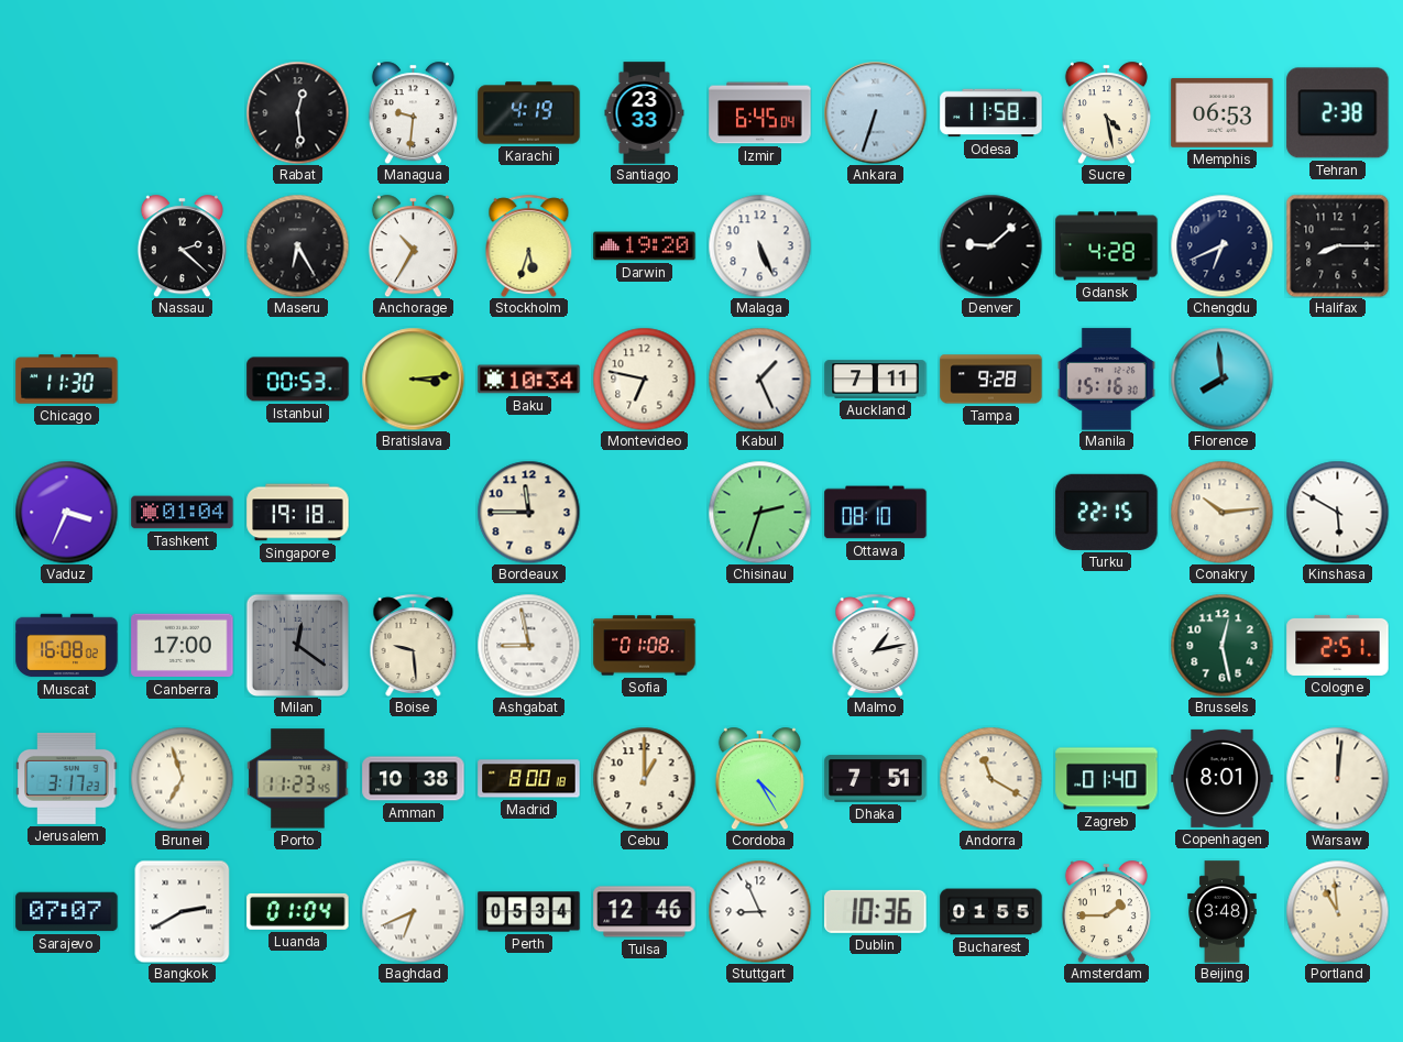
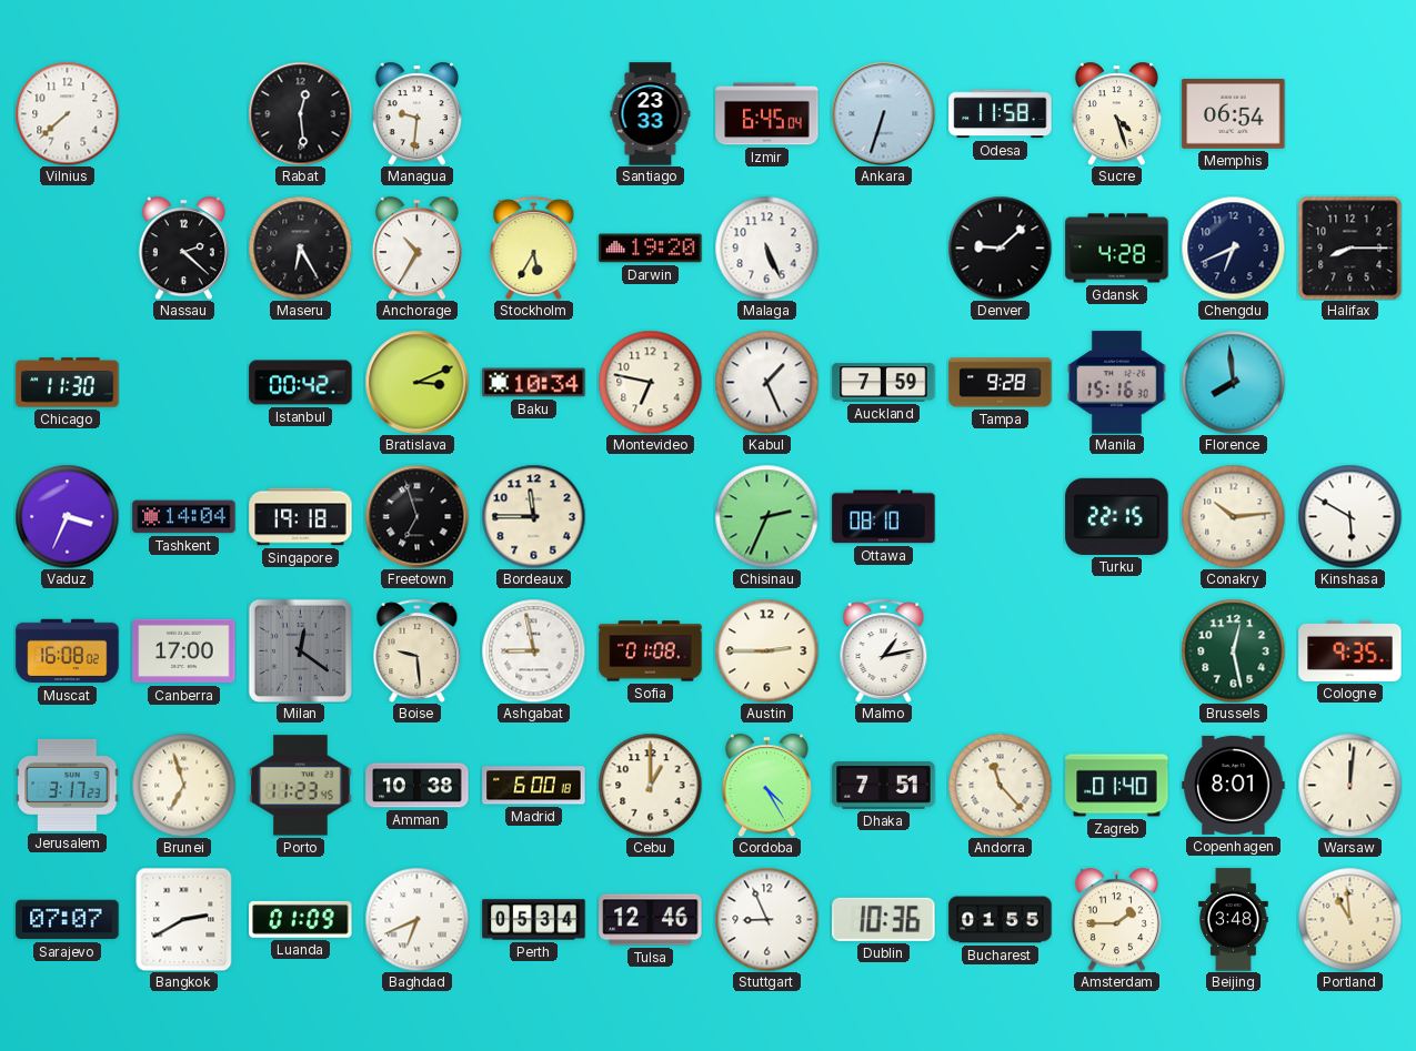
Vilnius: none -> 7:38
Karachi: 4:19 -> none
Sucre: 4:28 -> 4:27
Memphis: 06:53 -> 06:54
Tehran: 2:38 -> none
Stockholm: 5:33 -> 5:35
Istanbul: 00:53 -> 00:42
Bratislava: 3:14 -> 3:11
Auckland: 7:11 -> 7:59
Tashkent: 01:04 -> 14:04
Freetown: none -> 6:57
Chisinau: 2:33 -> 2:34
Austin: none -> 2:45
Cologne: 2:51 -> 9:35
Madrid: 8:00 -> 6:00
Andorra: 11:20 -> 11:23
Luanda: 01:04 -> 01:09
